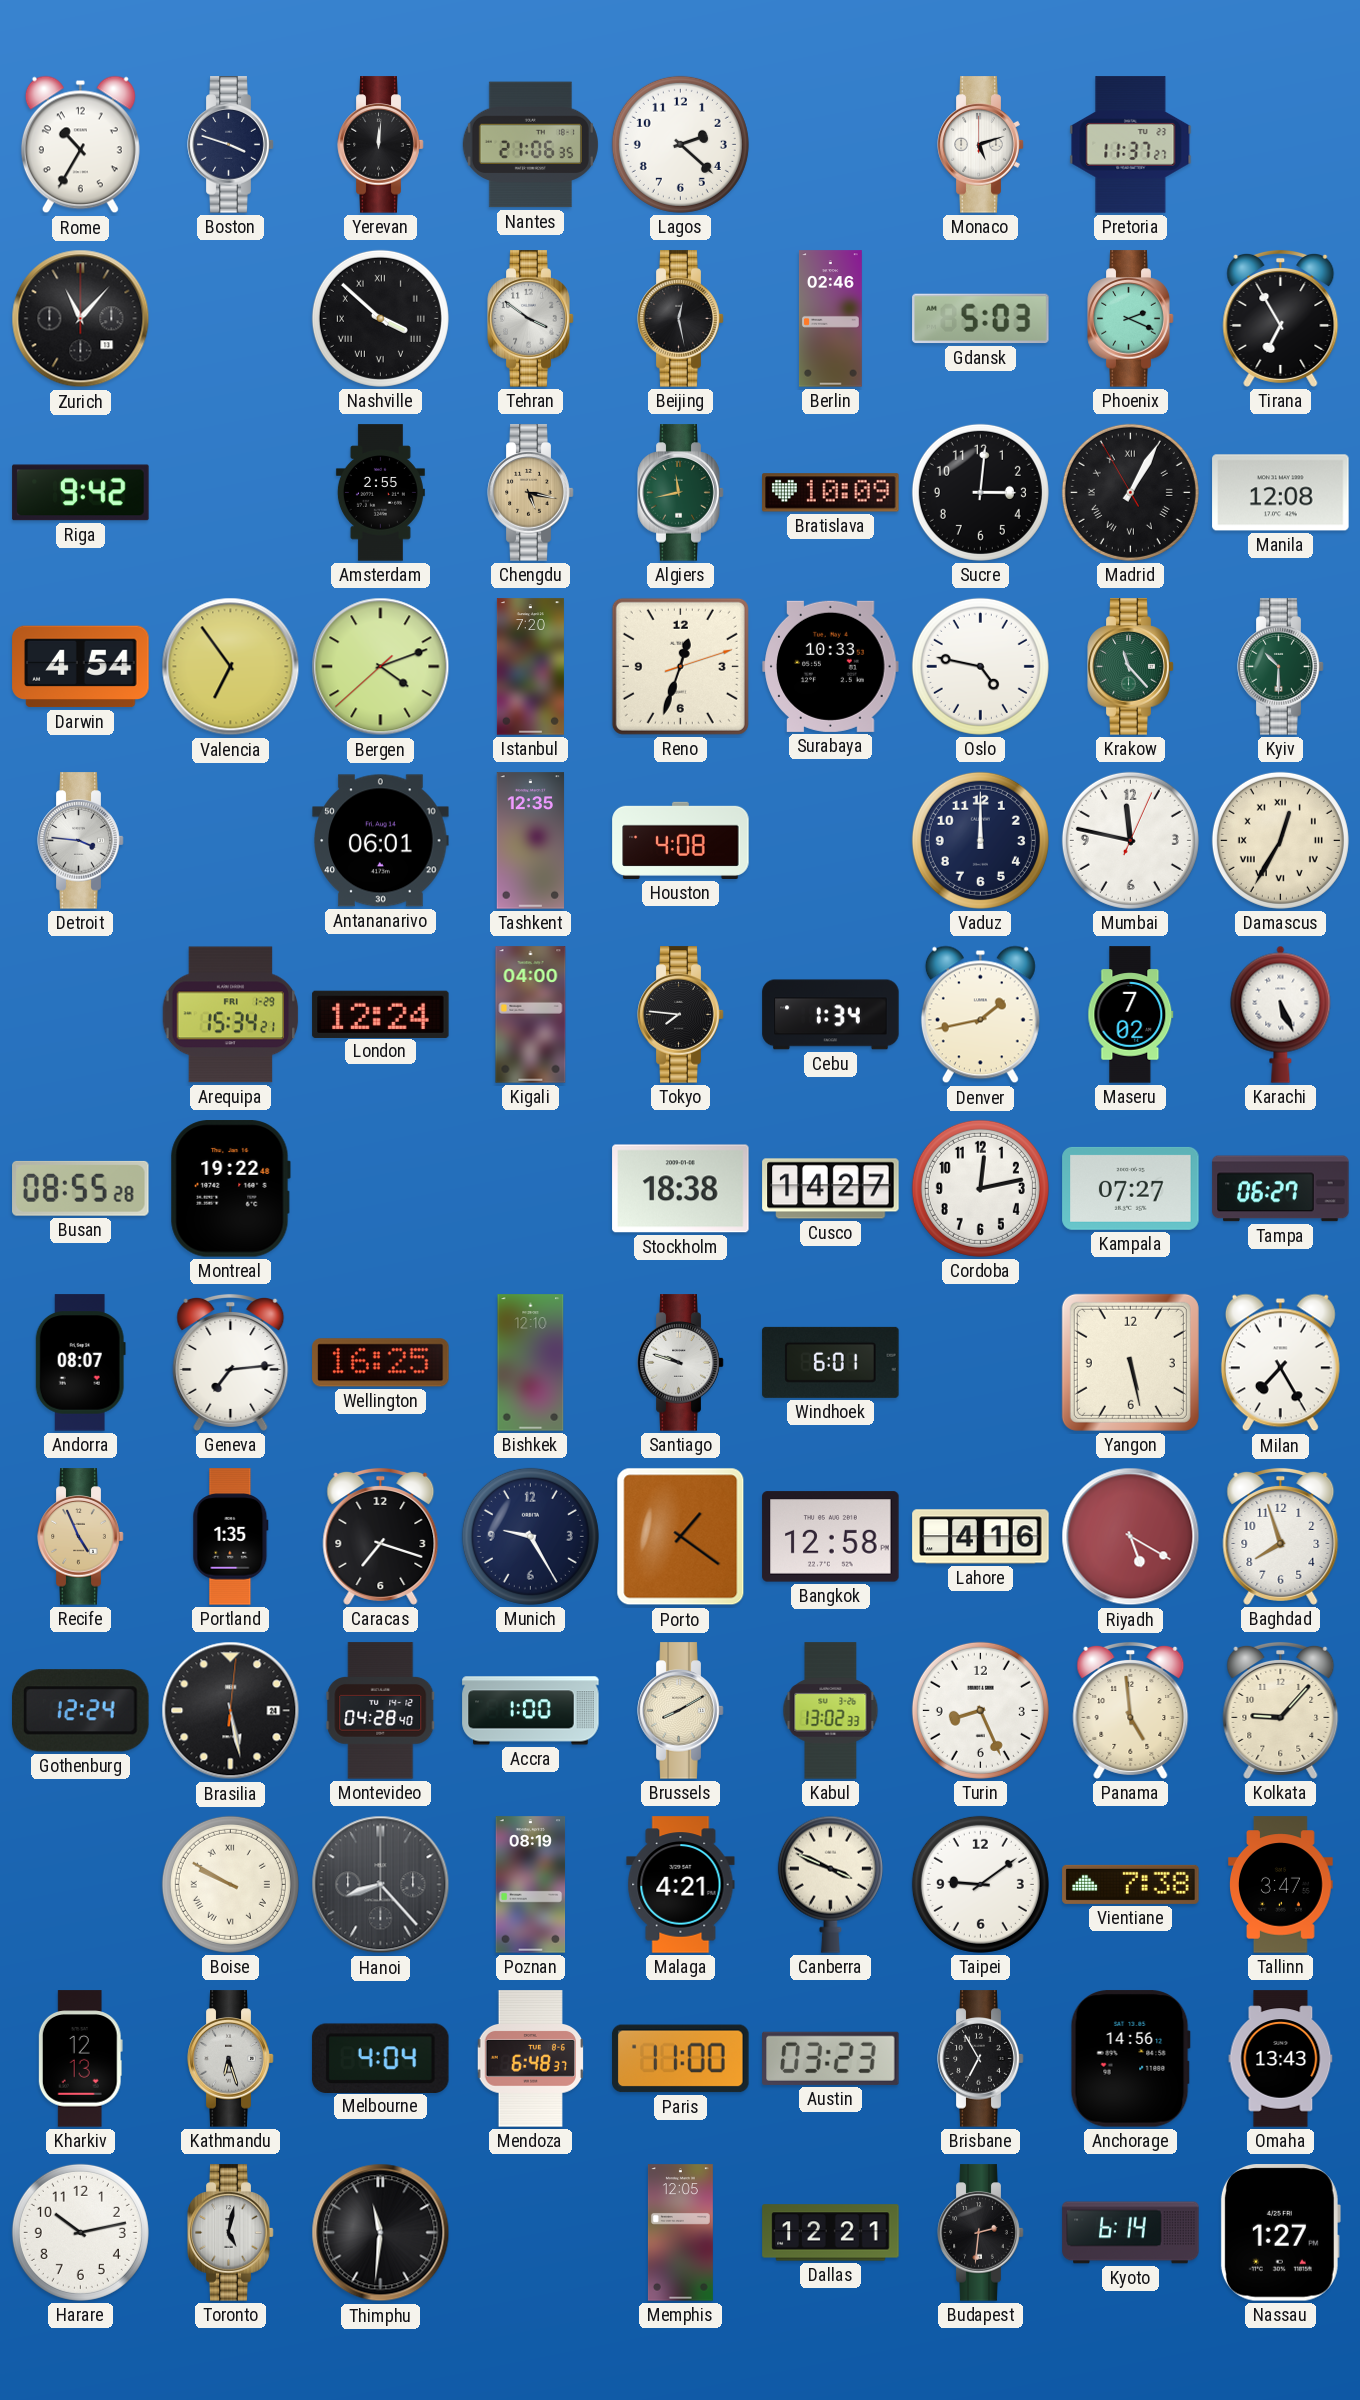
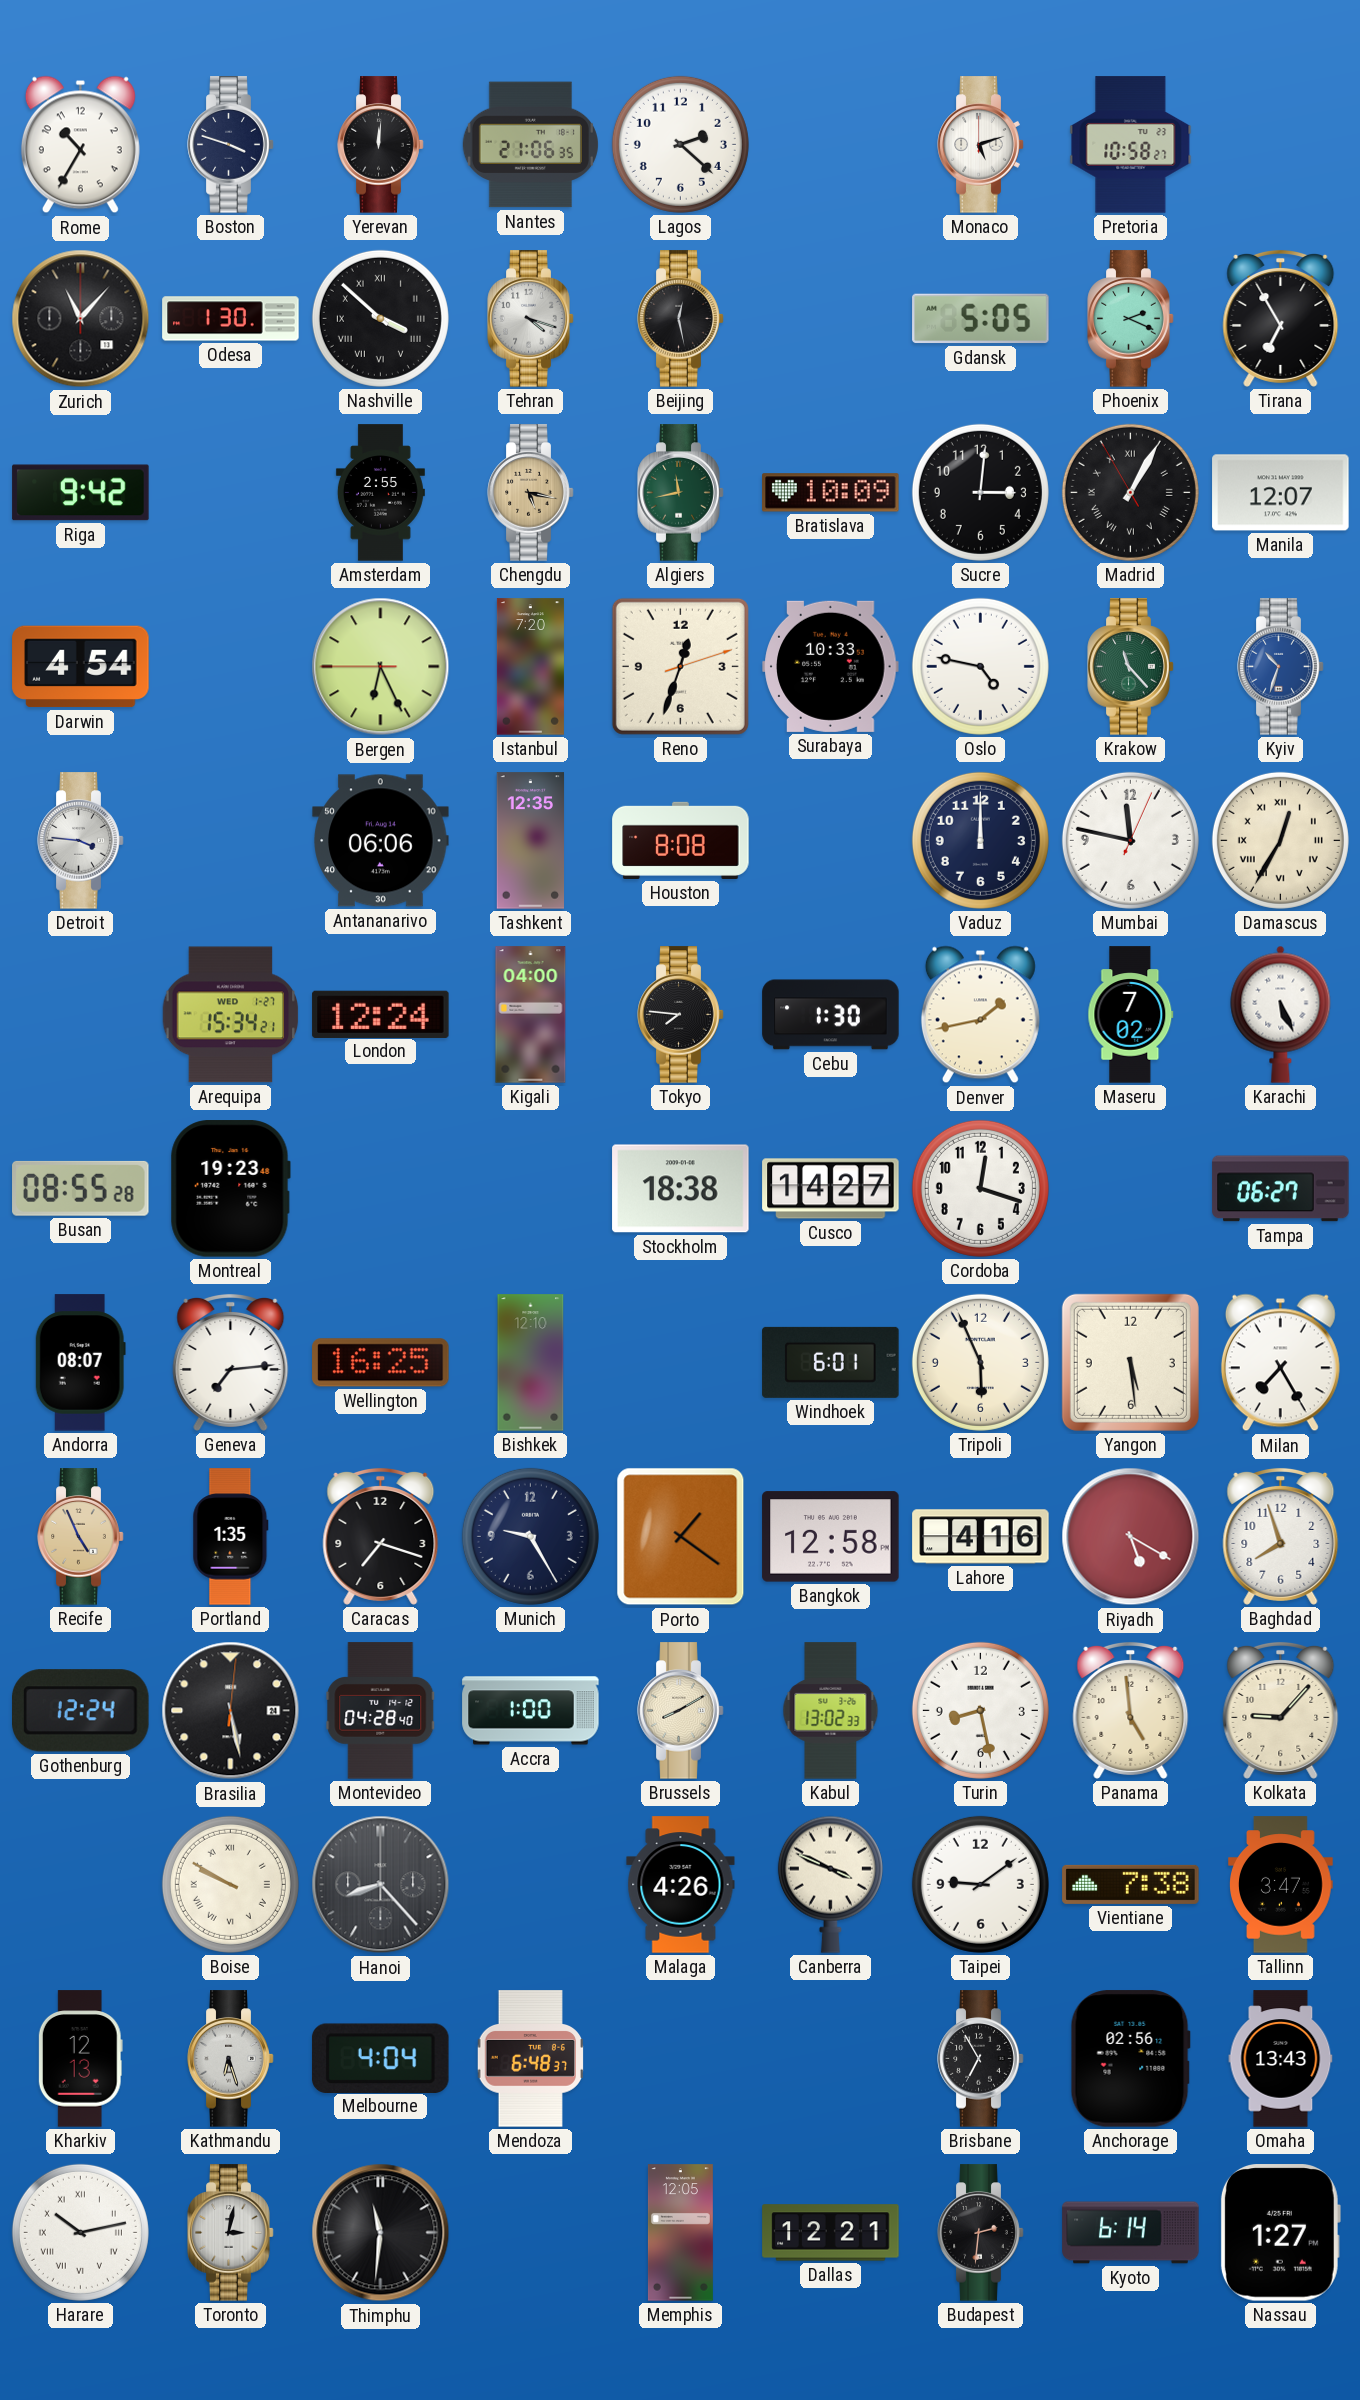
Pretoria: 11:37 -> 10:58
Odesa: none -> 1:30
Tehran: 3:51 -> 4:18
Berlin: 02:46 -> none
Gdansk: 5:03 -> 5:05
Manila: 12:08 -> 12:07
Valencia: 6:54 -> none
Bergen: 4:11 -> 6:25
Kyiv: 10:30 -> 10:33
Kyiv dial: green -> blue
Antananarivo: 06:01 -> 06:06
Houston: 4:08 -> 8:08
Arequipa date: FRI 1-29 -> WED 1-27
Cebu: 1:34 -> 1:30
Montreal: 19:22 -> 19:23
Cordoba: 12:13 -> 12:18
Kampala: 07:27 -> none
Santiago: 9:48 -> none
Tripoli: none -> 5:56
Yangon: 5:28 -> 5:29
Turin: 8:26 -> 8:28
Poznan: 08:19 -> none
Malaga: 4:21 -> 4:26
Paris: 11:00 -> none
Austin: 03:23 -> none
Anchorage: 14:56 -> 02:56
Harare numerals: Arabic -> Roman
Toronto: 5:02 -> 3:02
